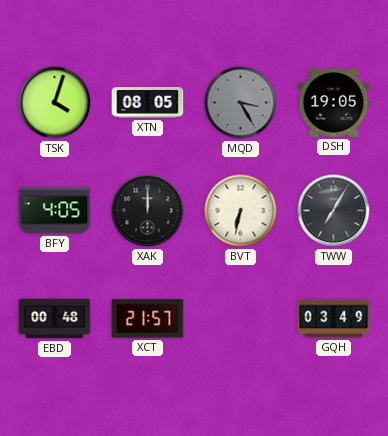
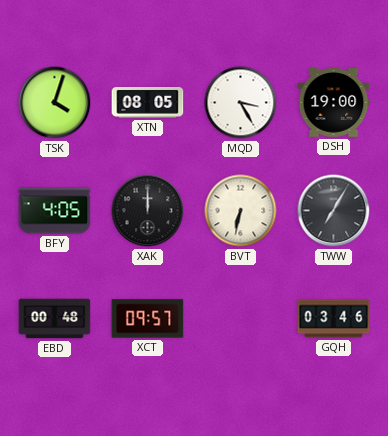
MQD dial: grey -> white
DSH: 19:05 -> 19:00
XCT: 21:57 -> 09:57
GQH: 03:49 -> 03:46
